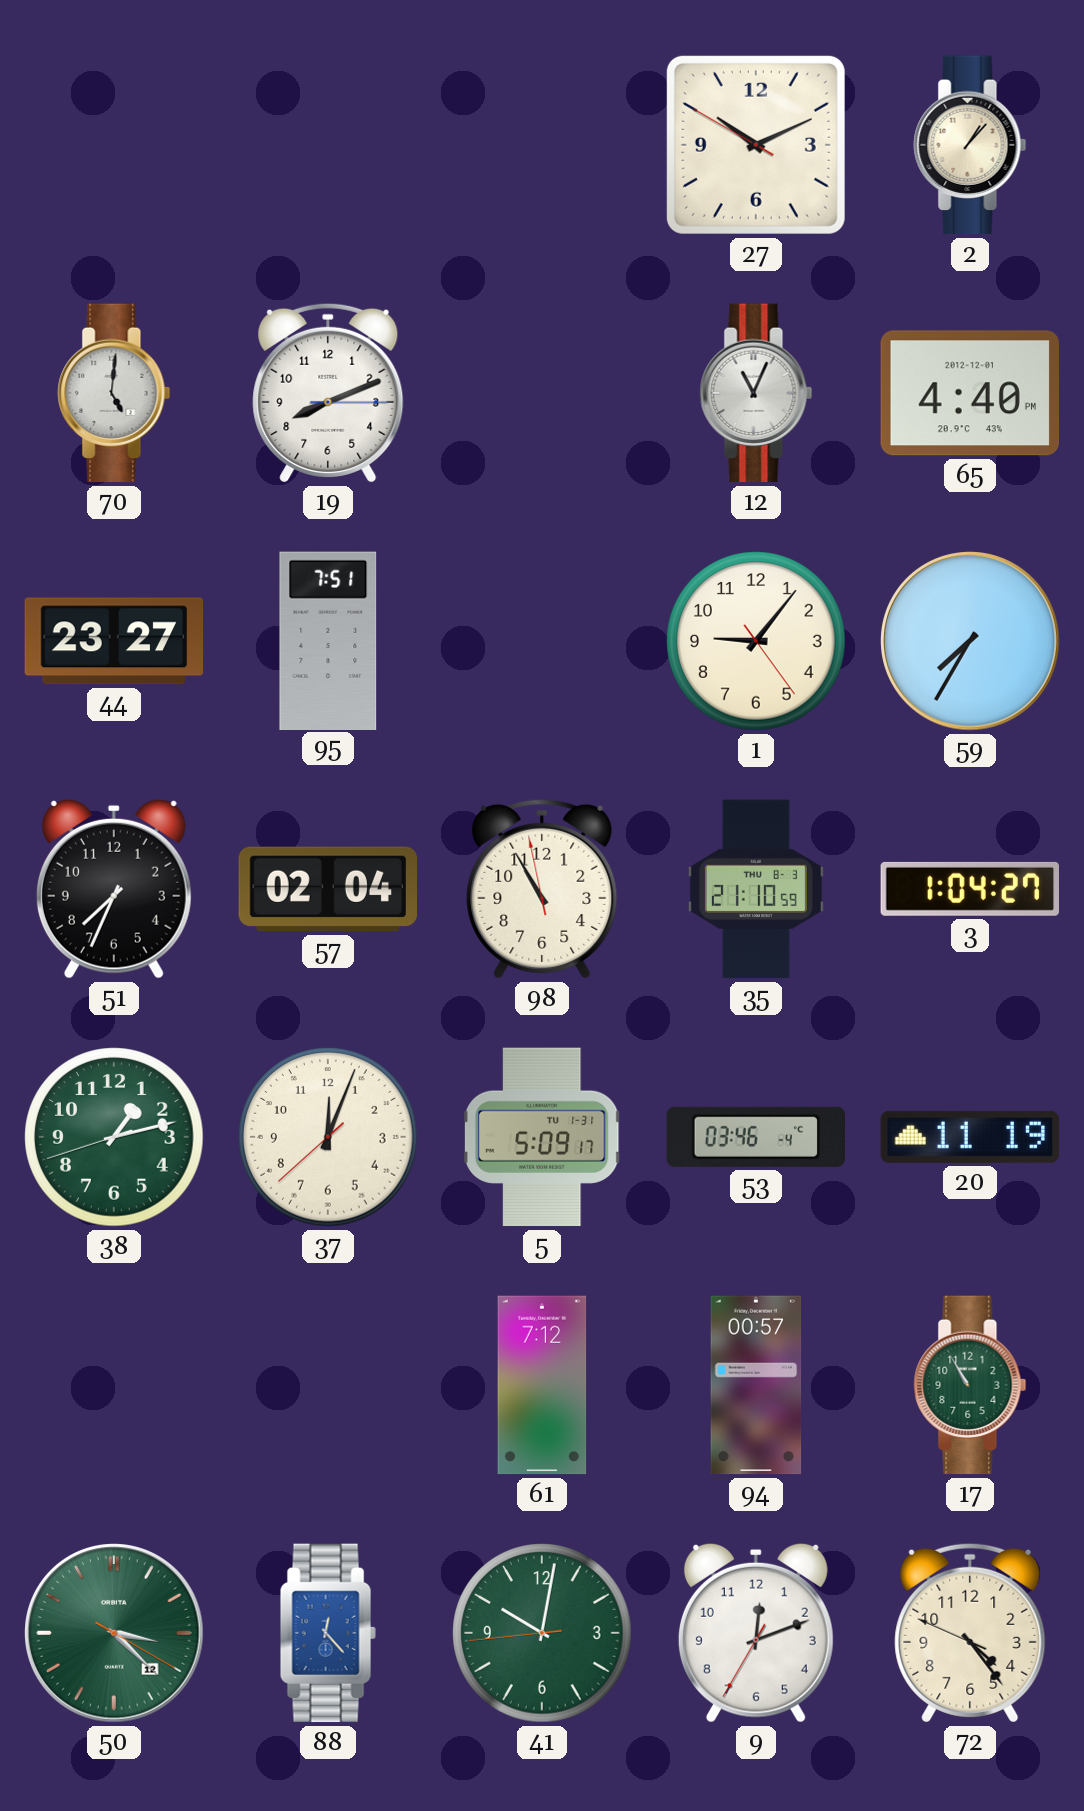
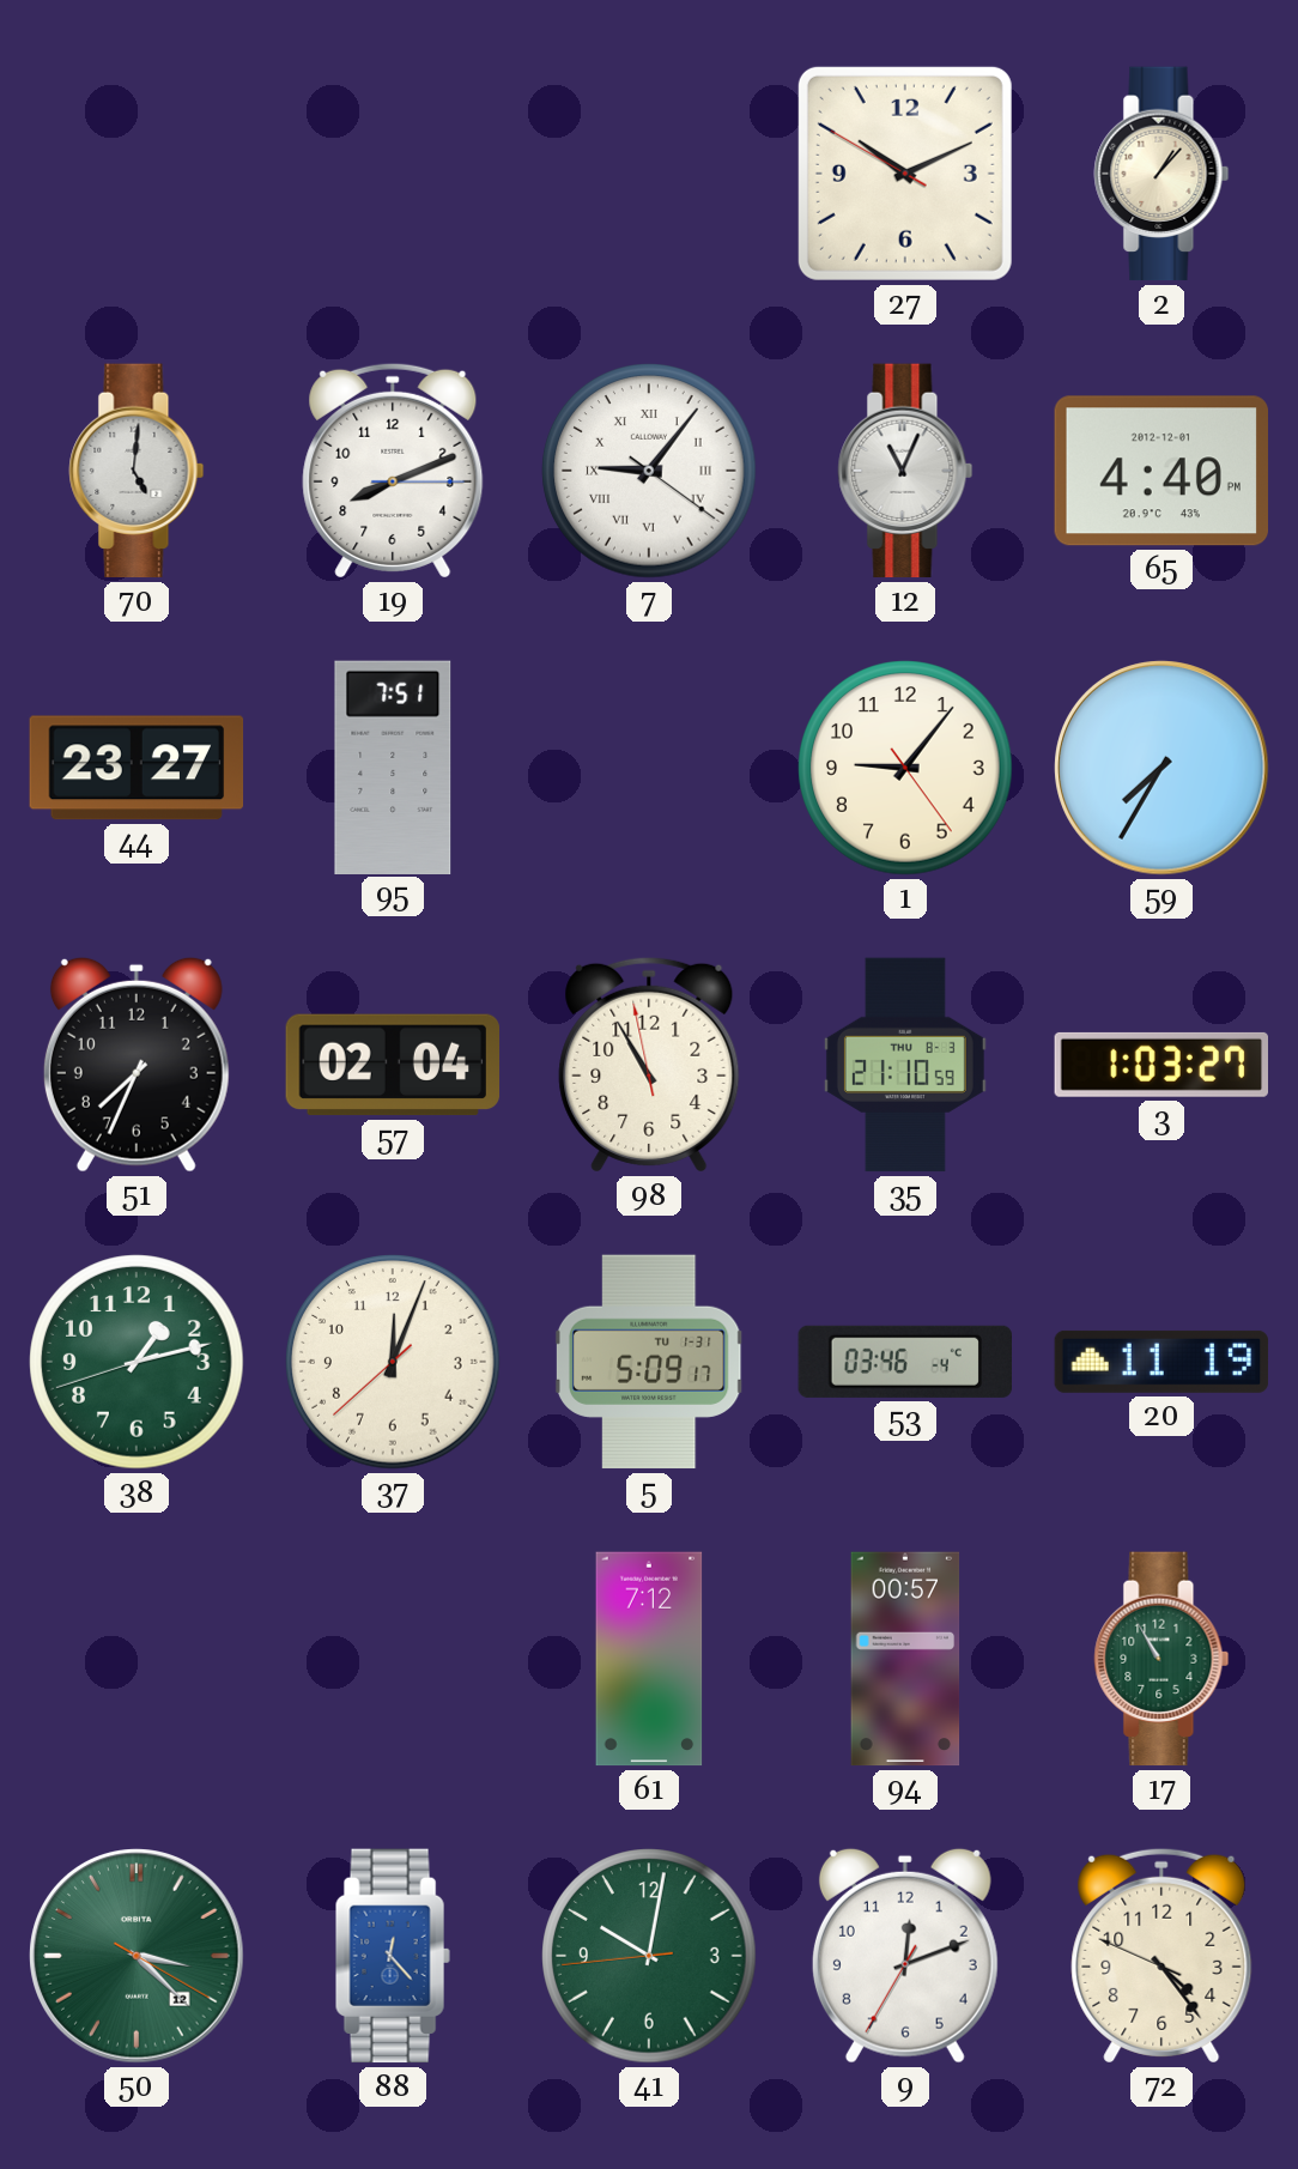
7: none -> 9:06
3: 1:04 -> 1:03
